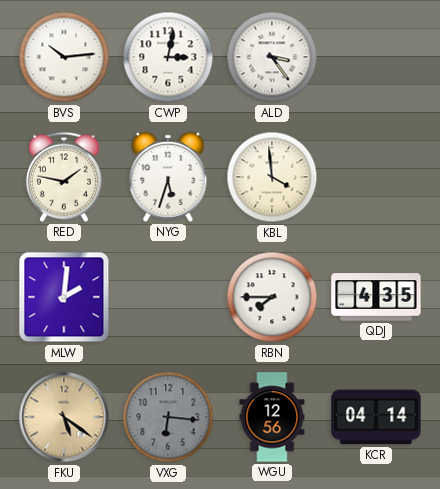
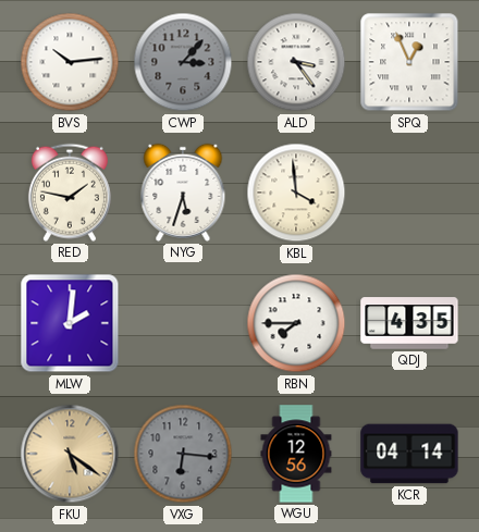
CWP: 3:02 -> 3:07
CWP dial: white -> grey
SPQ: none -> 12:56
